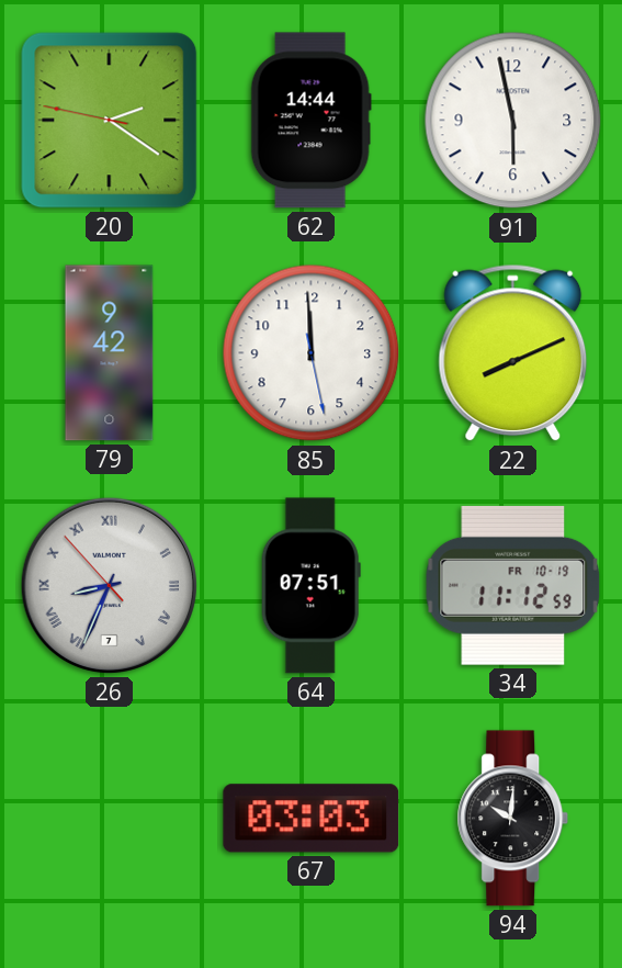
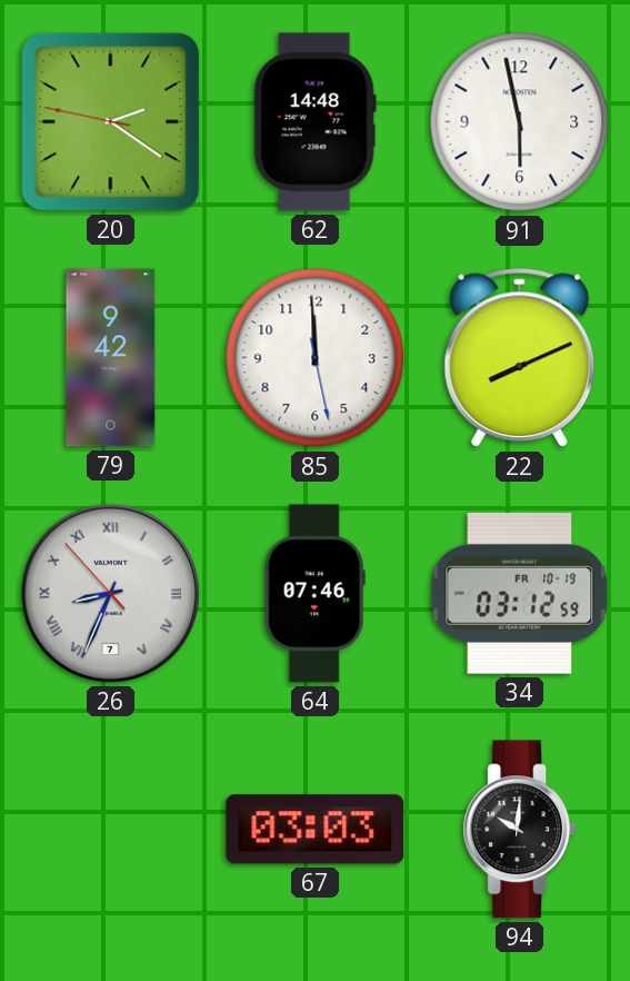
62: 14:44 -> 14:48
64: 07:51 -> 07:46
34: 11:12 -> 03:12
